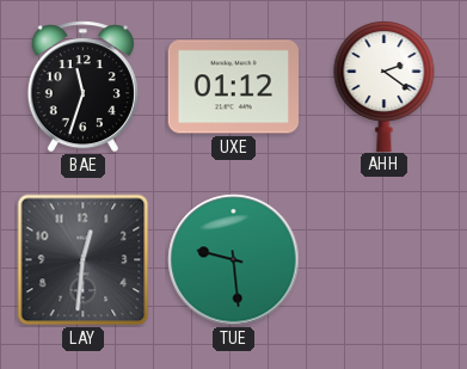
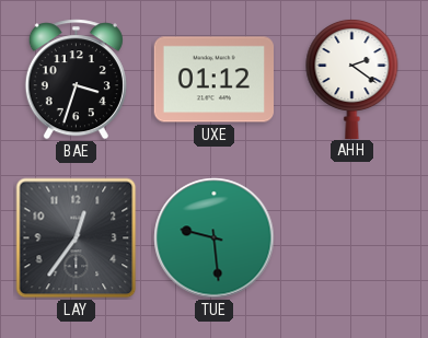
BAE: 11:33 -> 3:33
LAY: 12:31 -> 12:36
